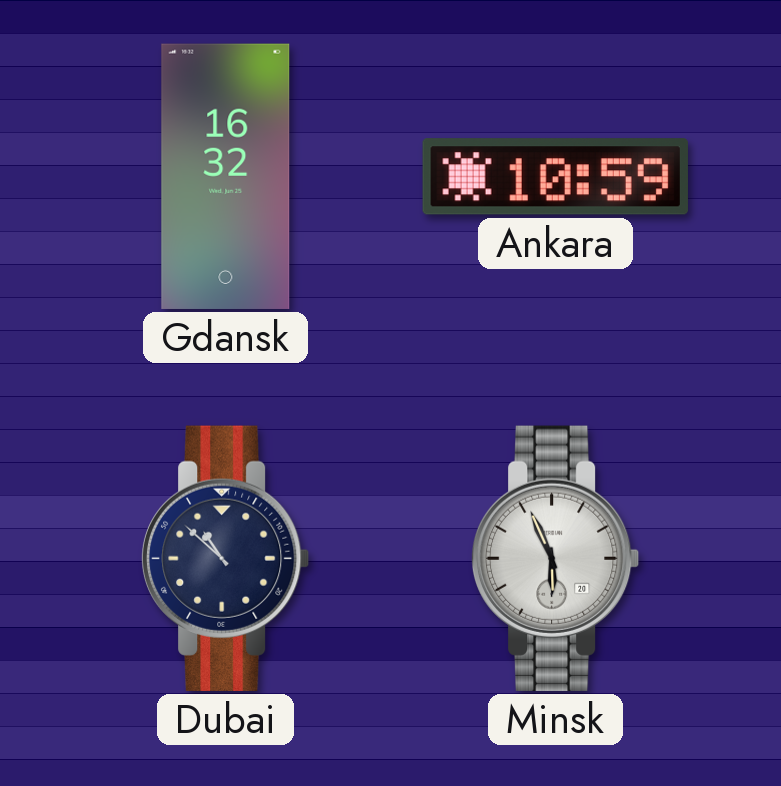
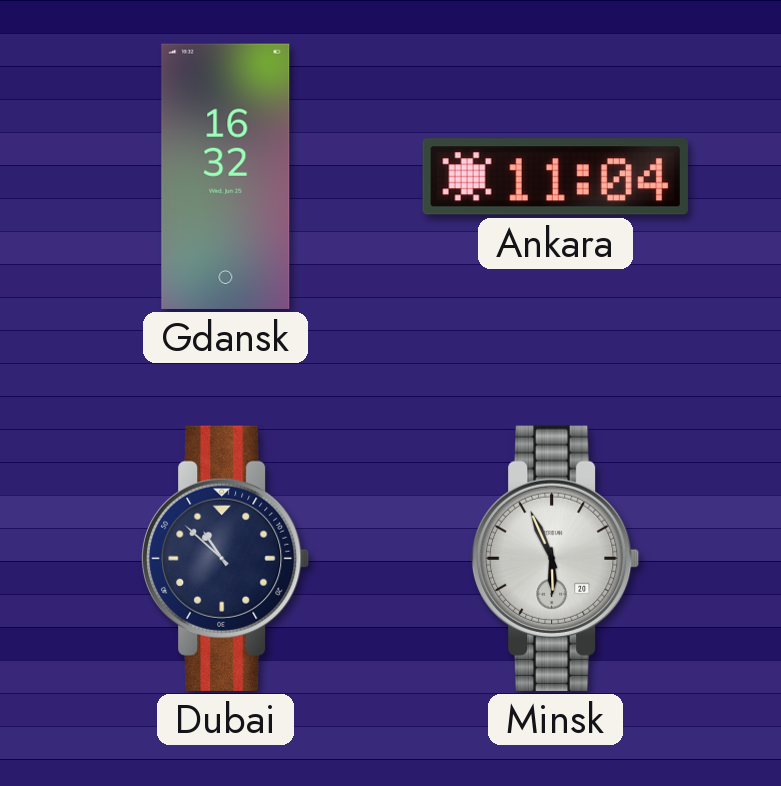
Ankara: 10:59 -> 11:04
